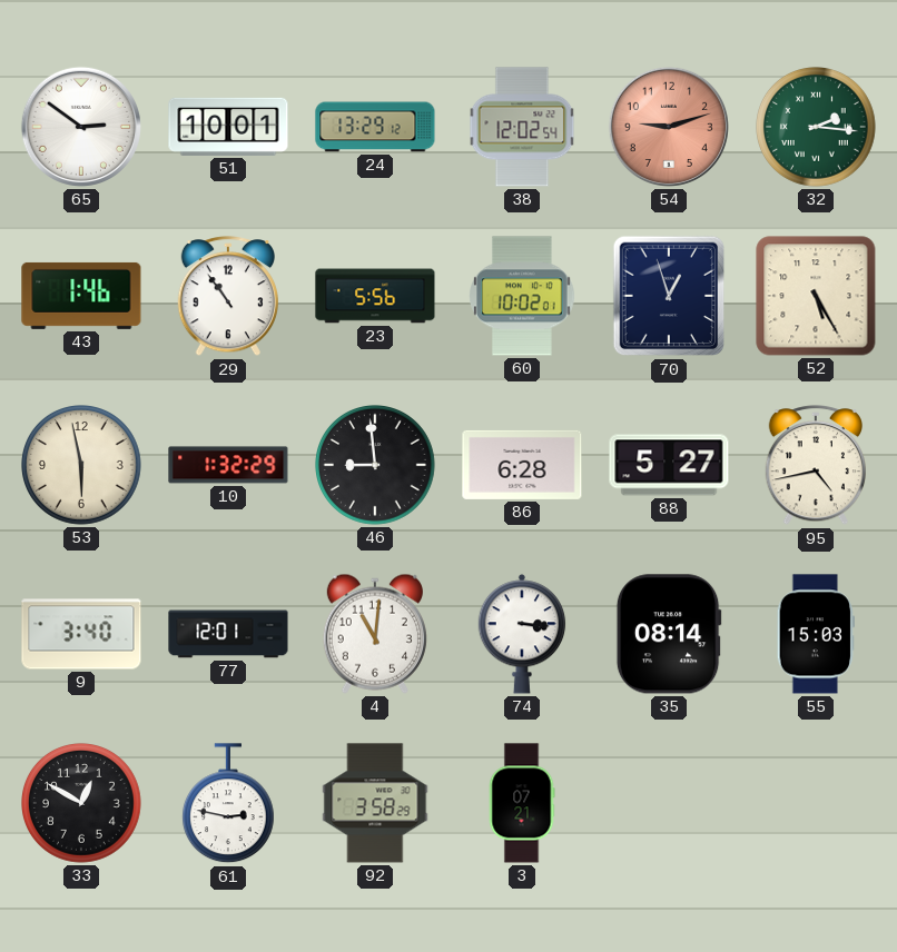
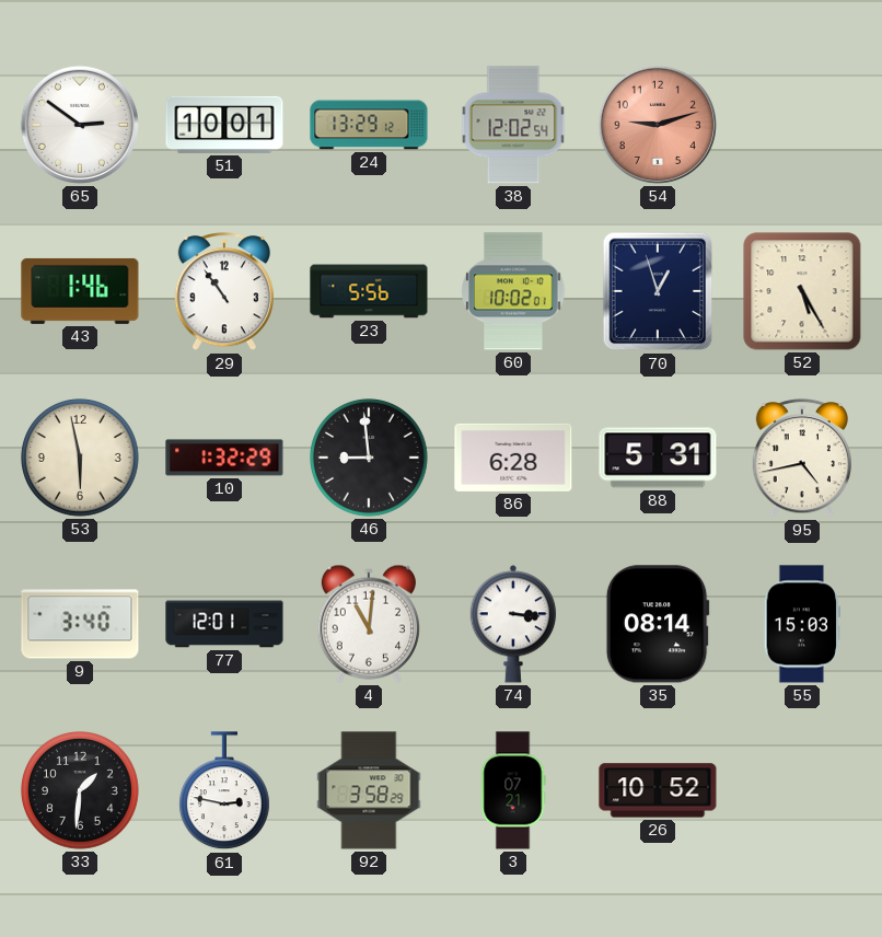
32: 2:16 -> none
88: 5:27 -> 5:31
33: 12:50 -> 1:31
26: none -> 10:52
